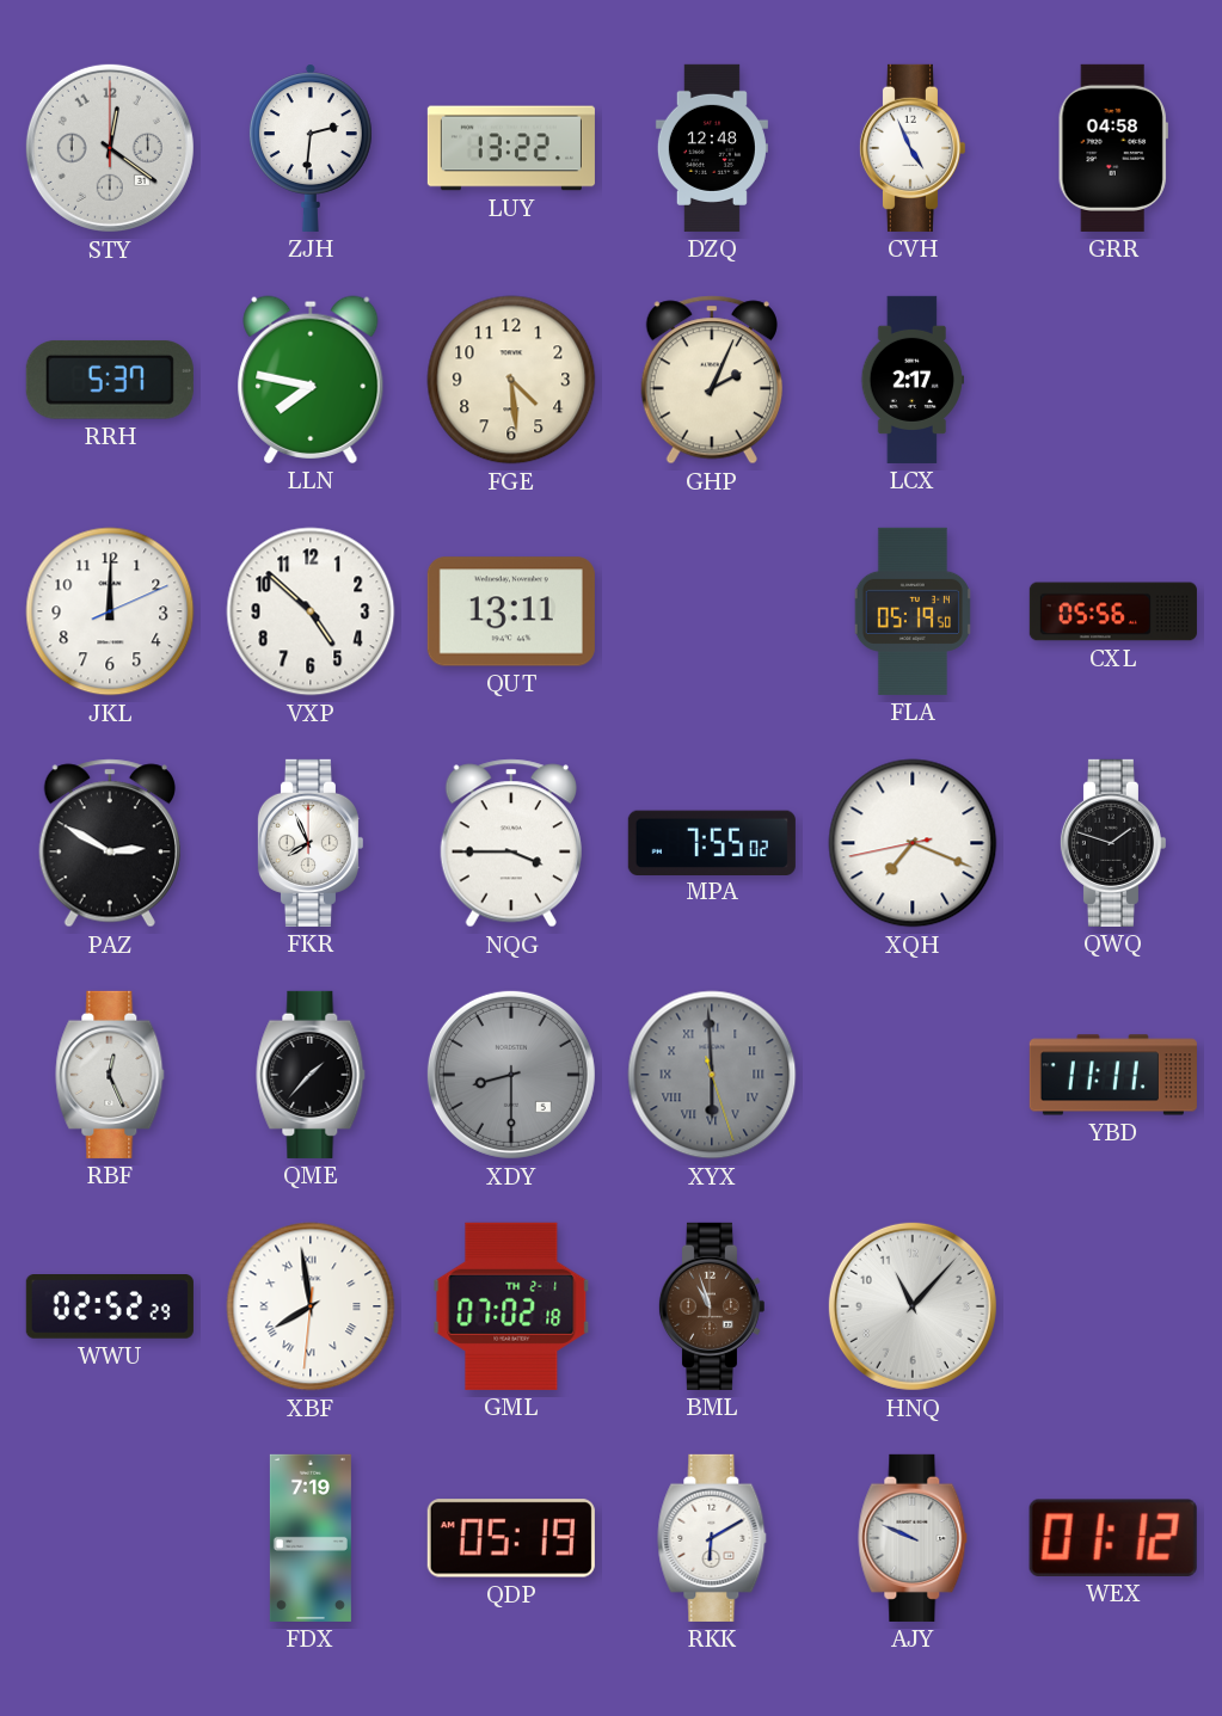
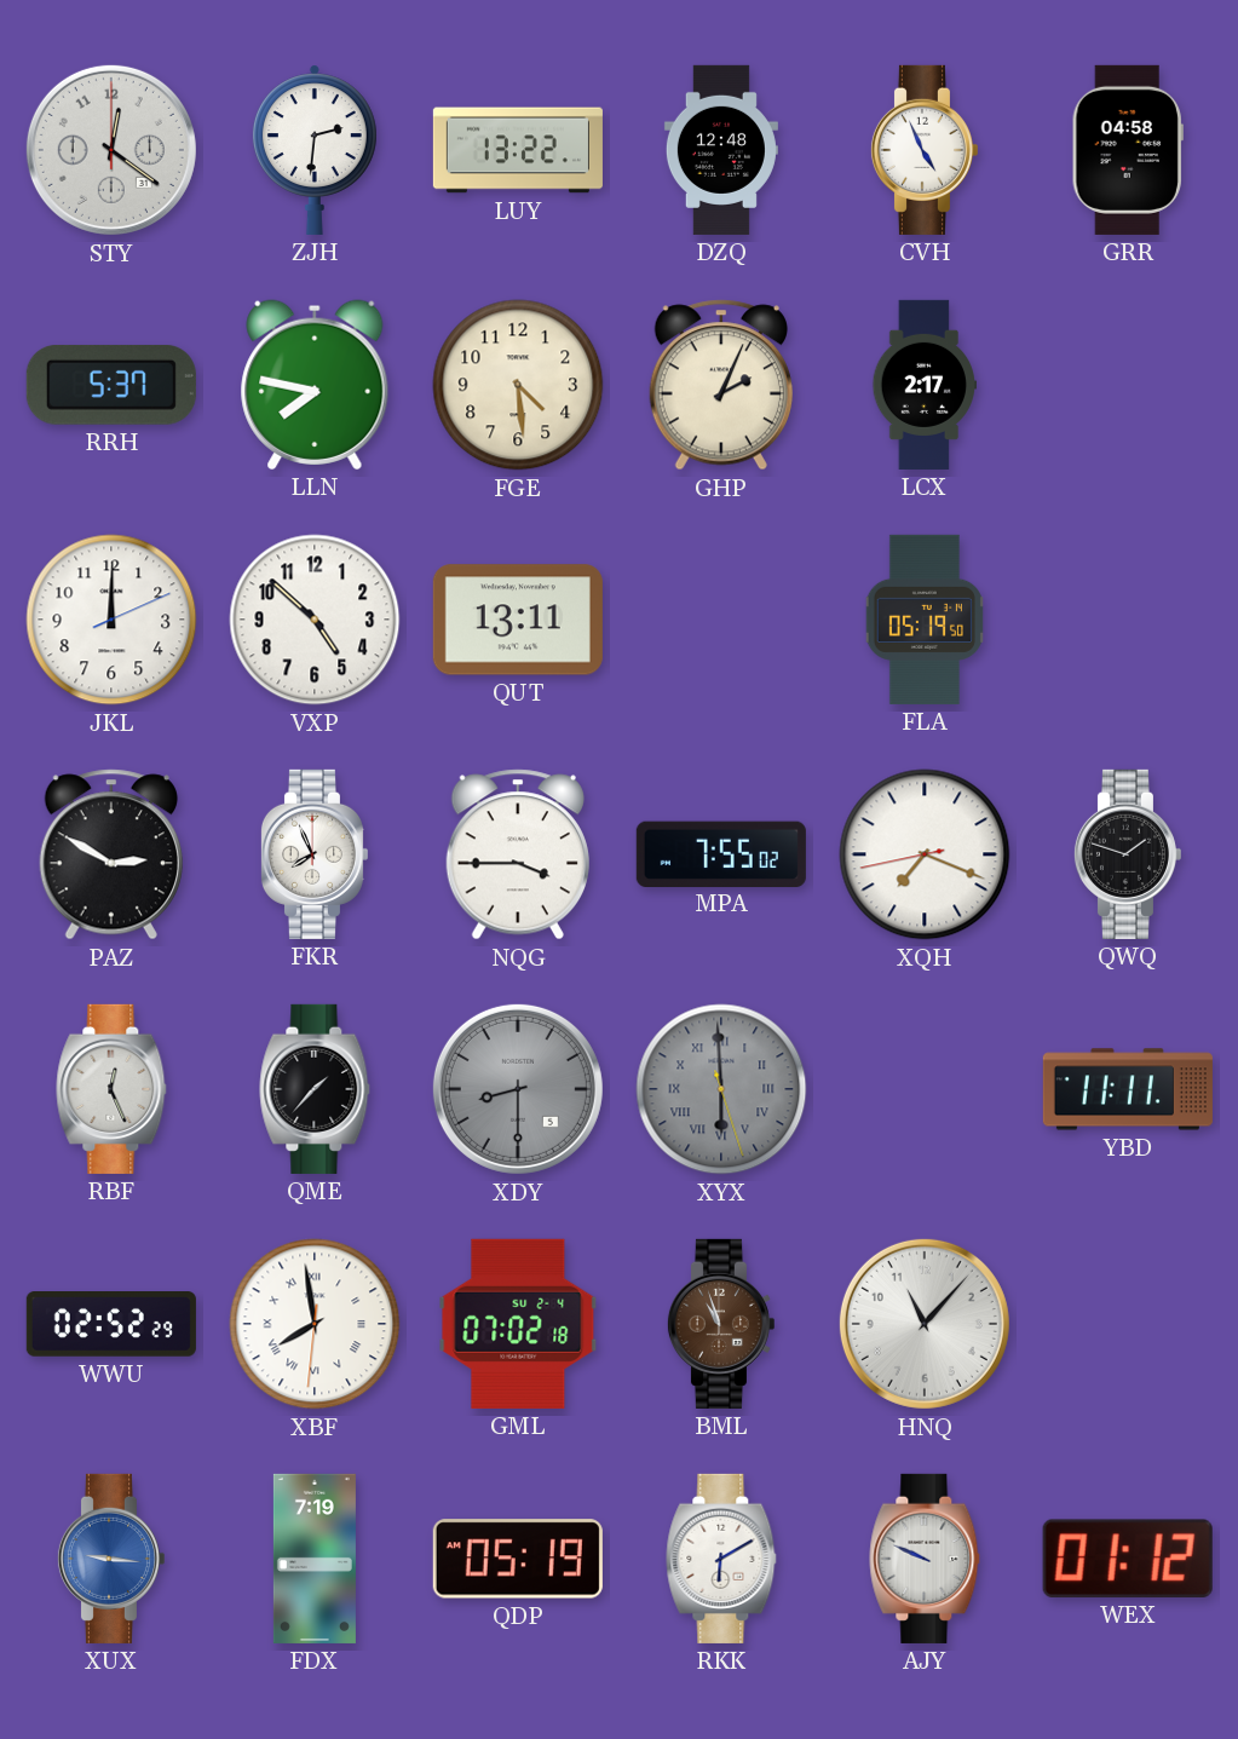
CXL: 05:56 -> none
GML date: TH 2-1 -> SU 2-4
XUX: none -> 9:16
